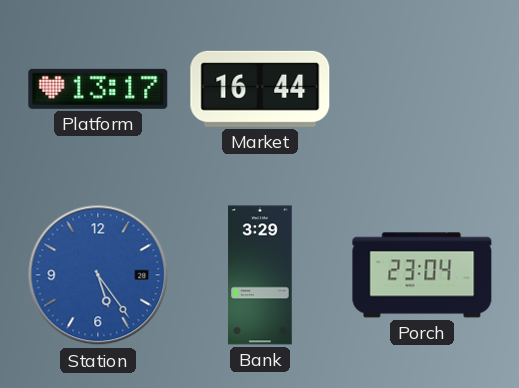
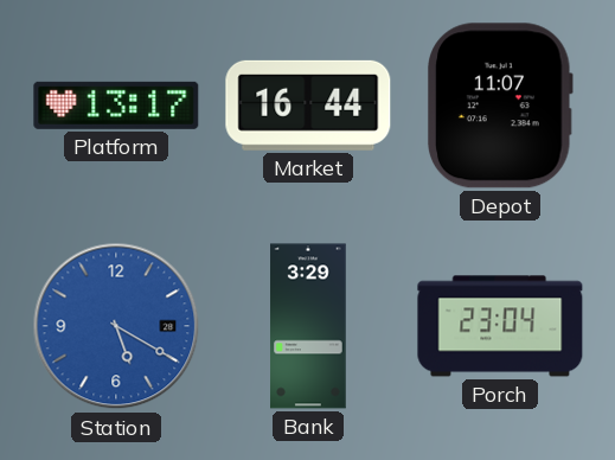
Depot: none -> 11:07
Station: 5:24 -> 5:20
